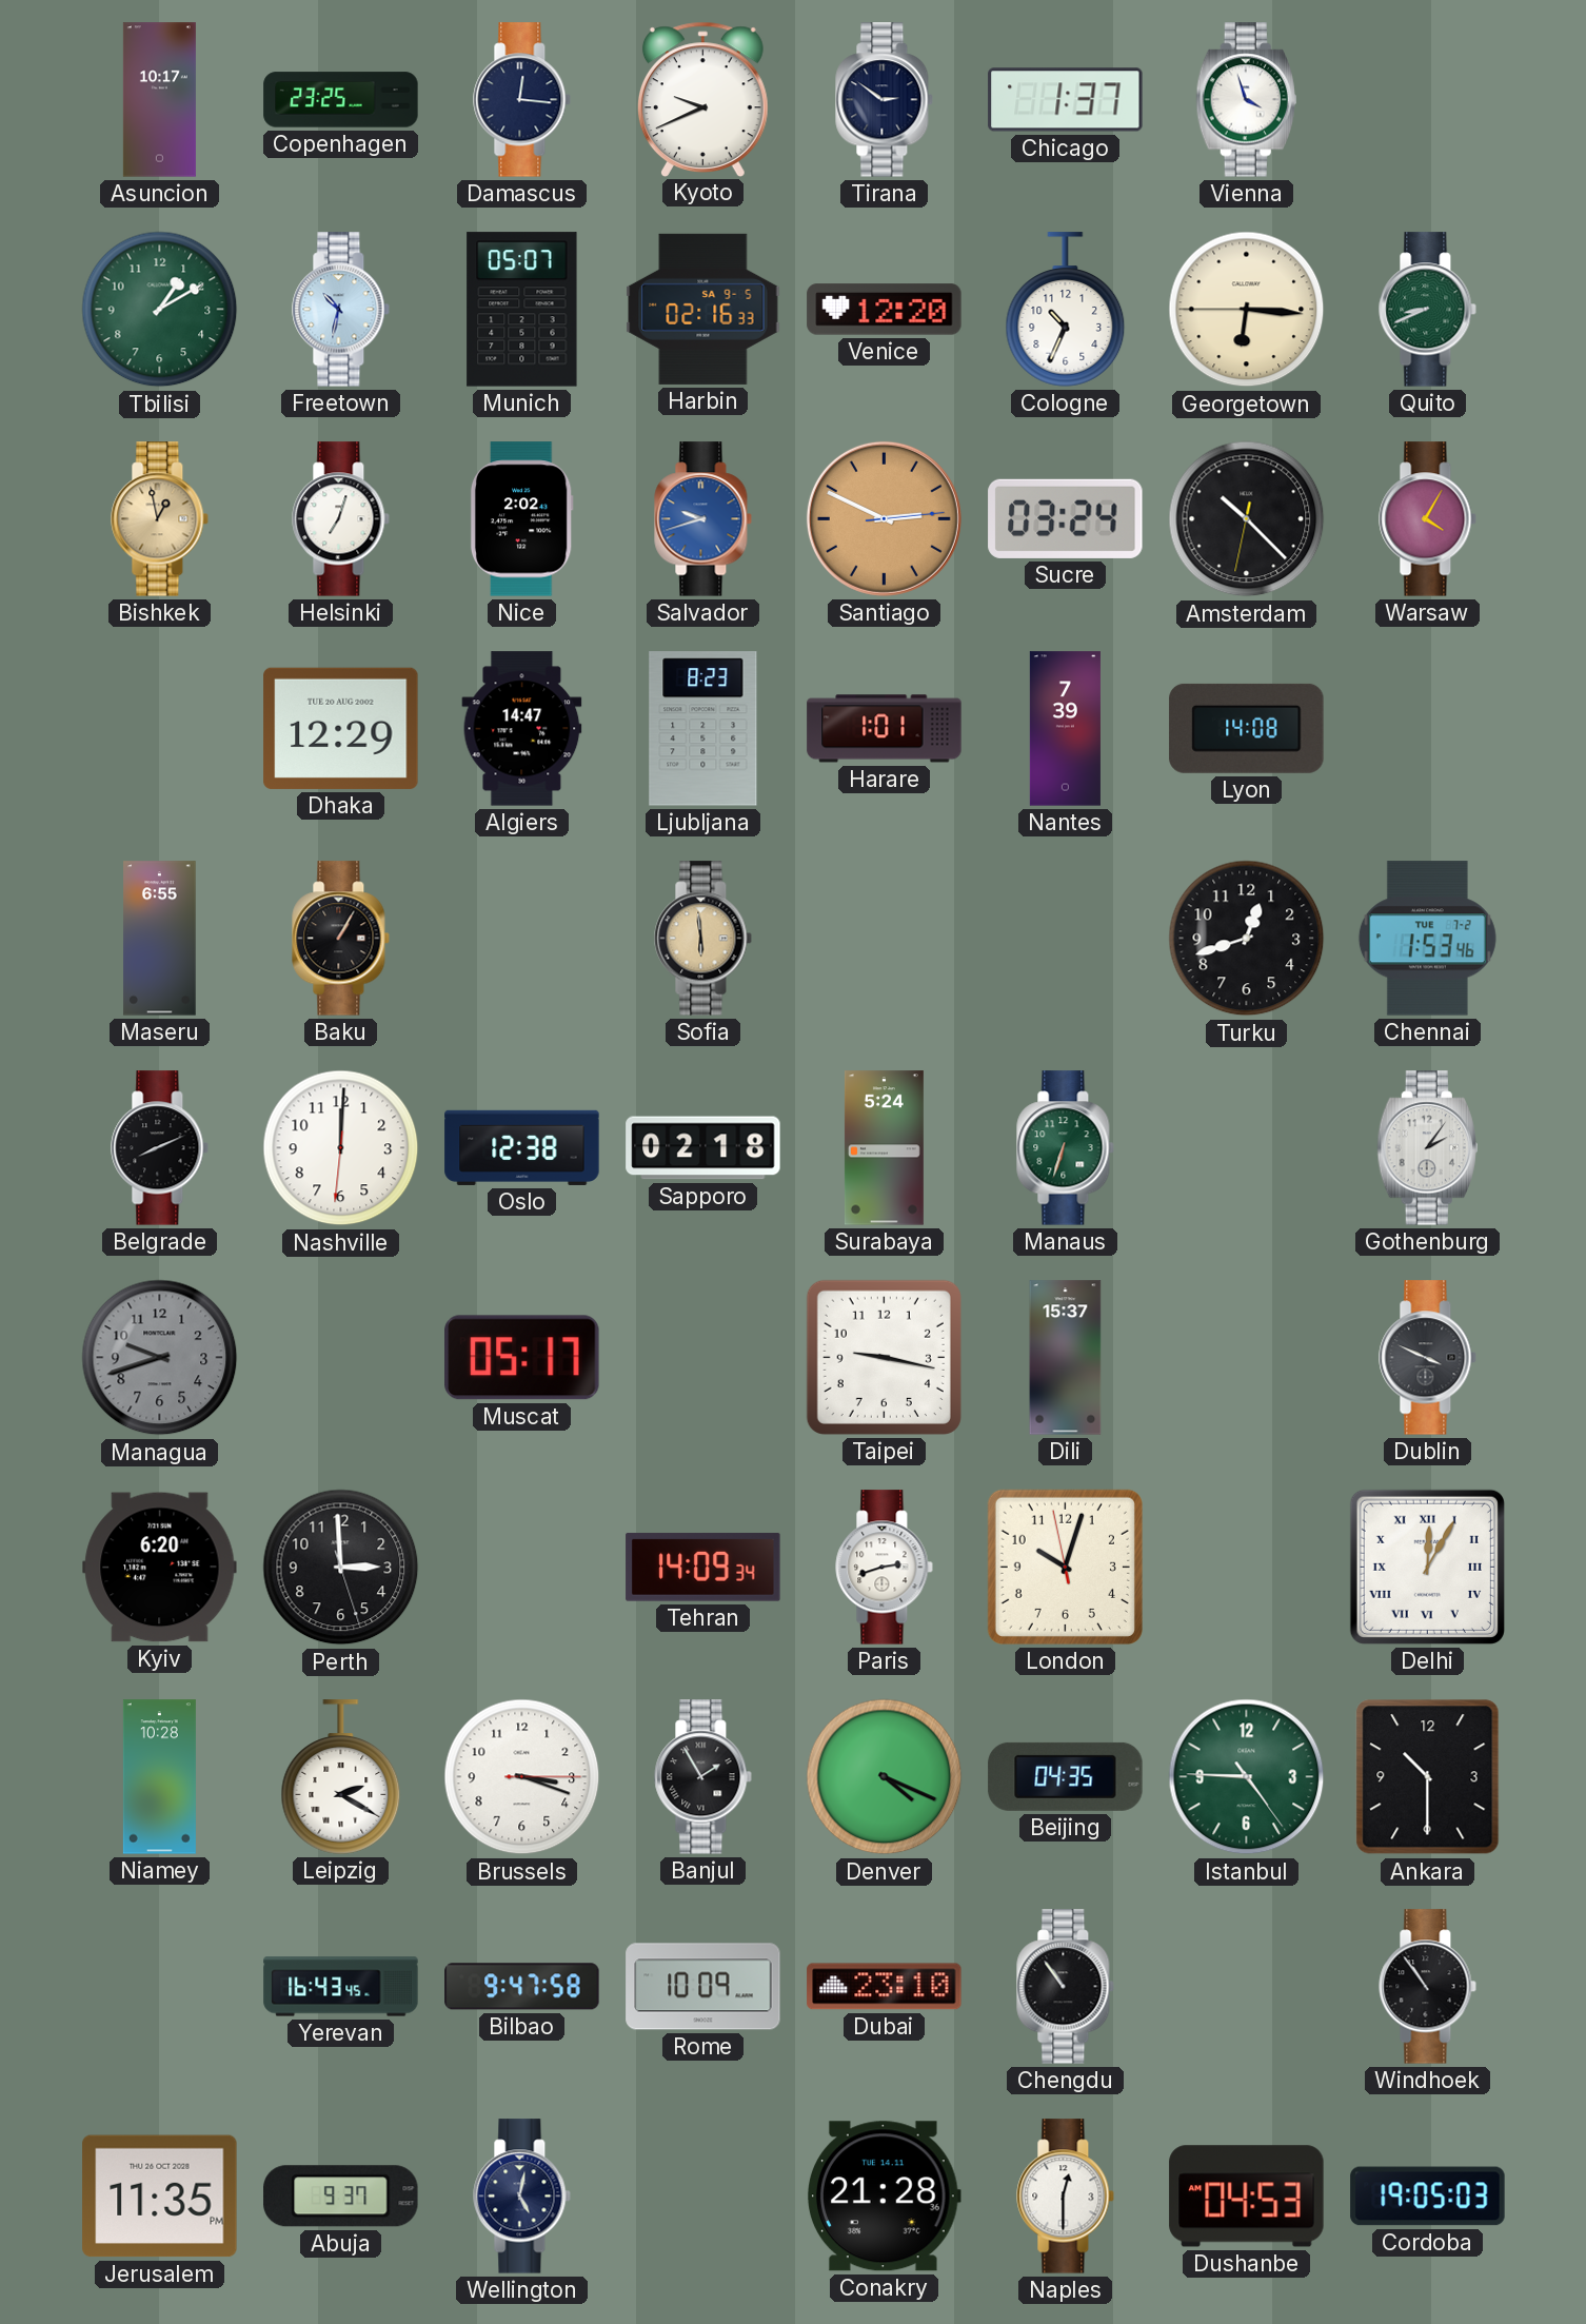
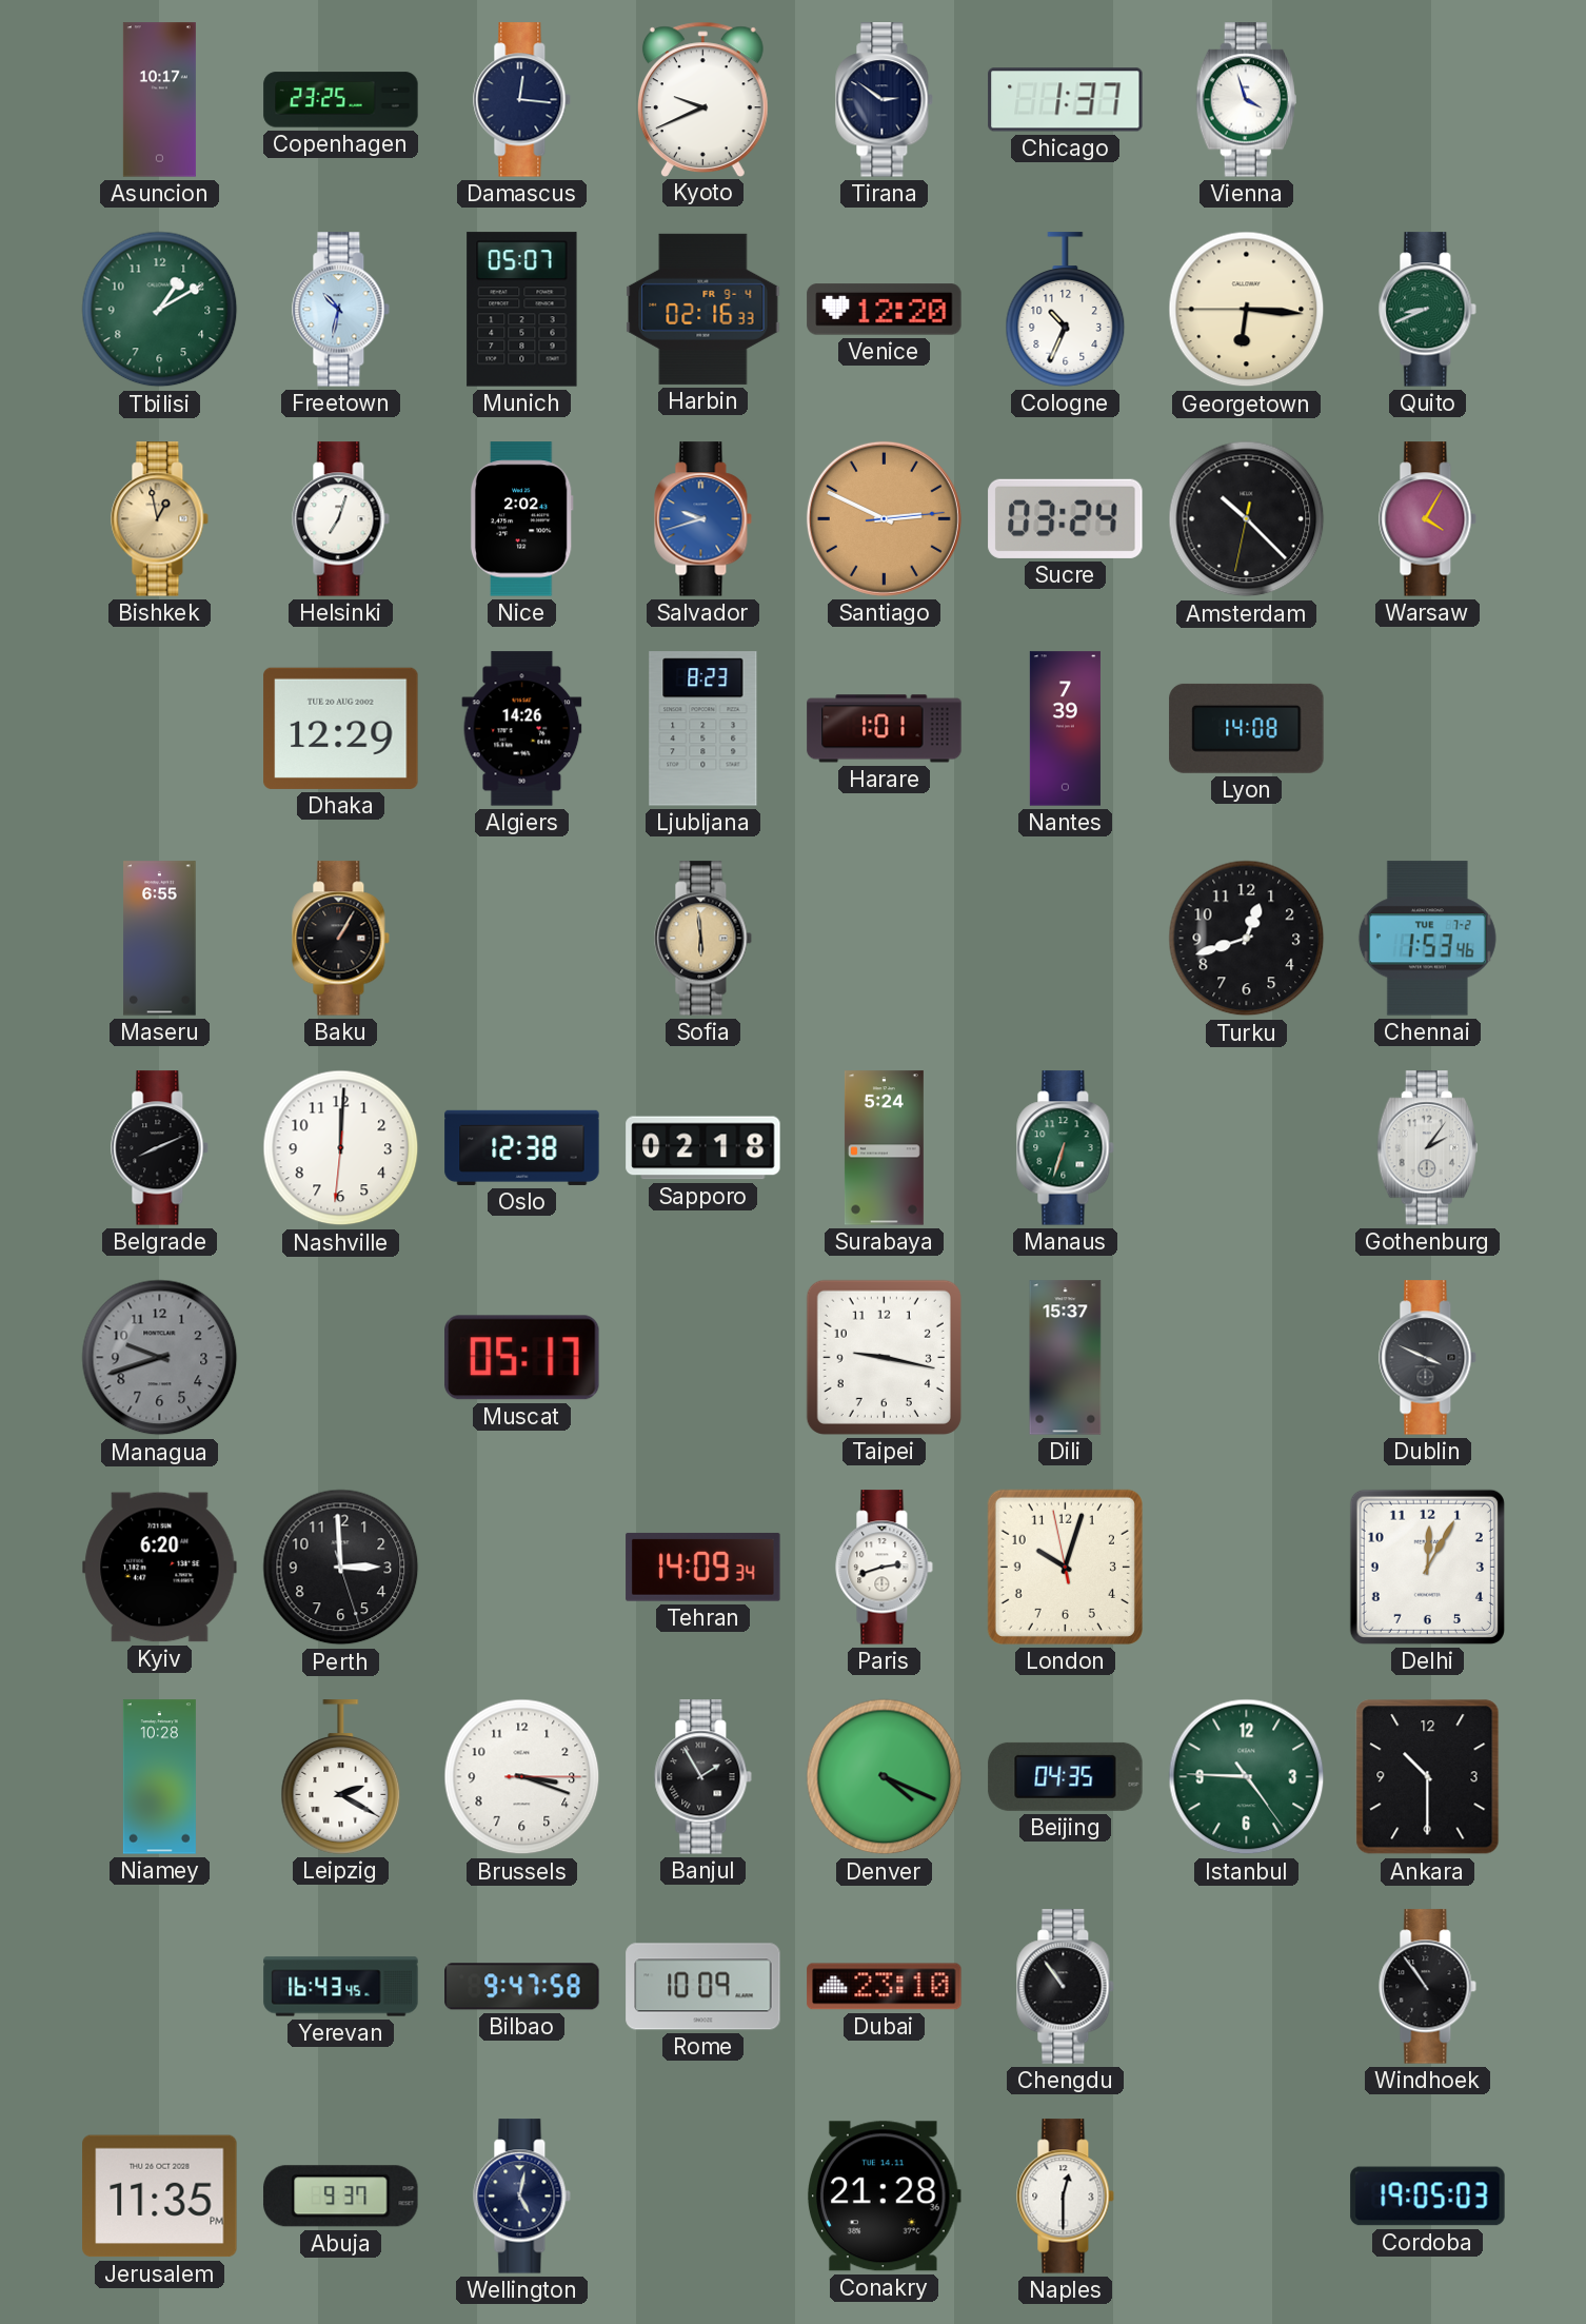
Harbin date: SA 9-5 -> FR 9-4
Algiers: 14:47 -> 14:26
Delhi numerals: Roman -> Arabic
Dushanbe: 04:53 -> none
